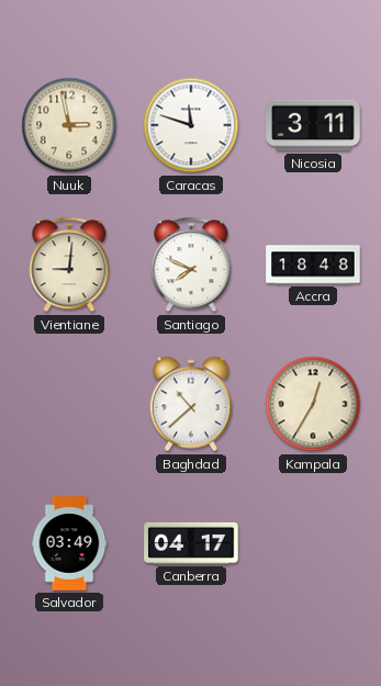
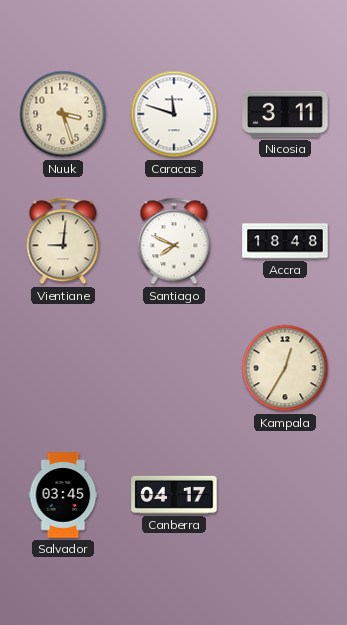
Nuuk: 2:58 -> 3:27
Baghdad: 10:38 -> none
Salvador: 03:49 -> 03:45
